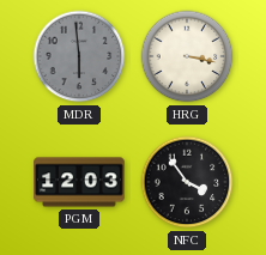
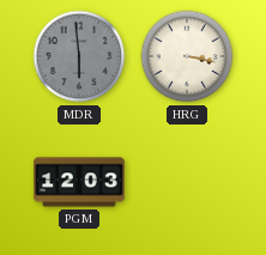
NFC: 3:54 -> none
